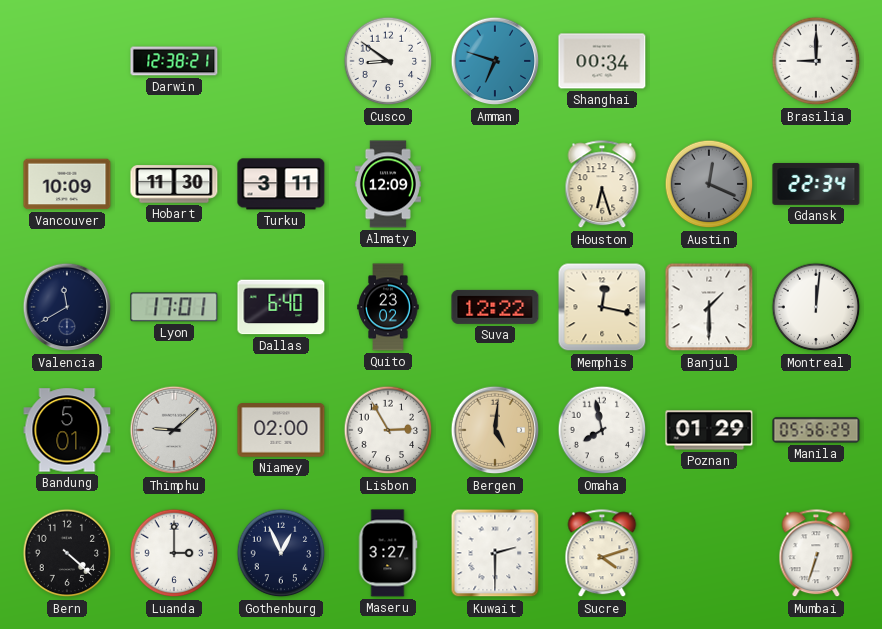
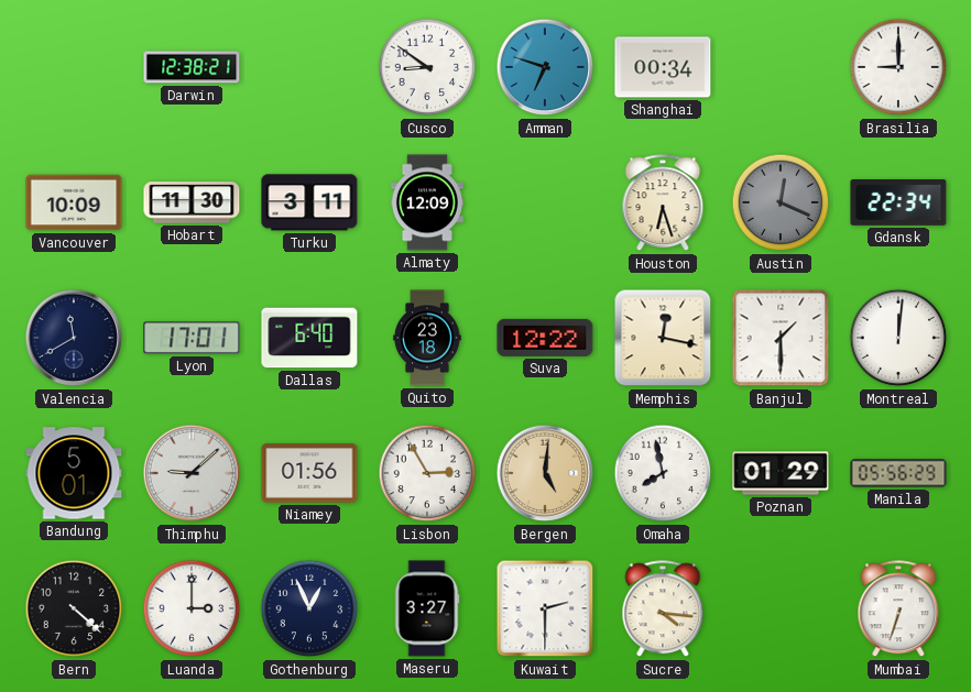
Quito: 23:02 -> 23:18
Niamey: 02:00 -> 01:56
Sucre: 4:12 -> 4:16
